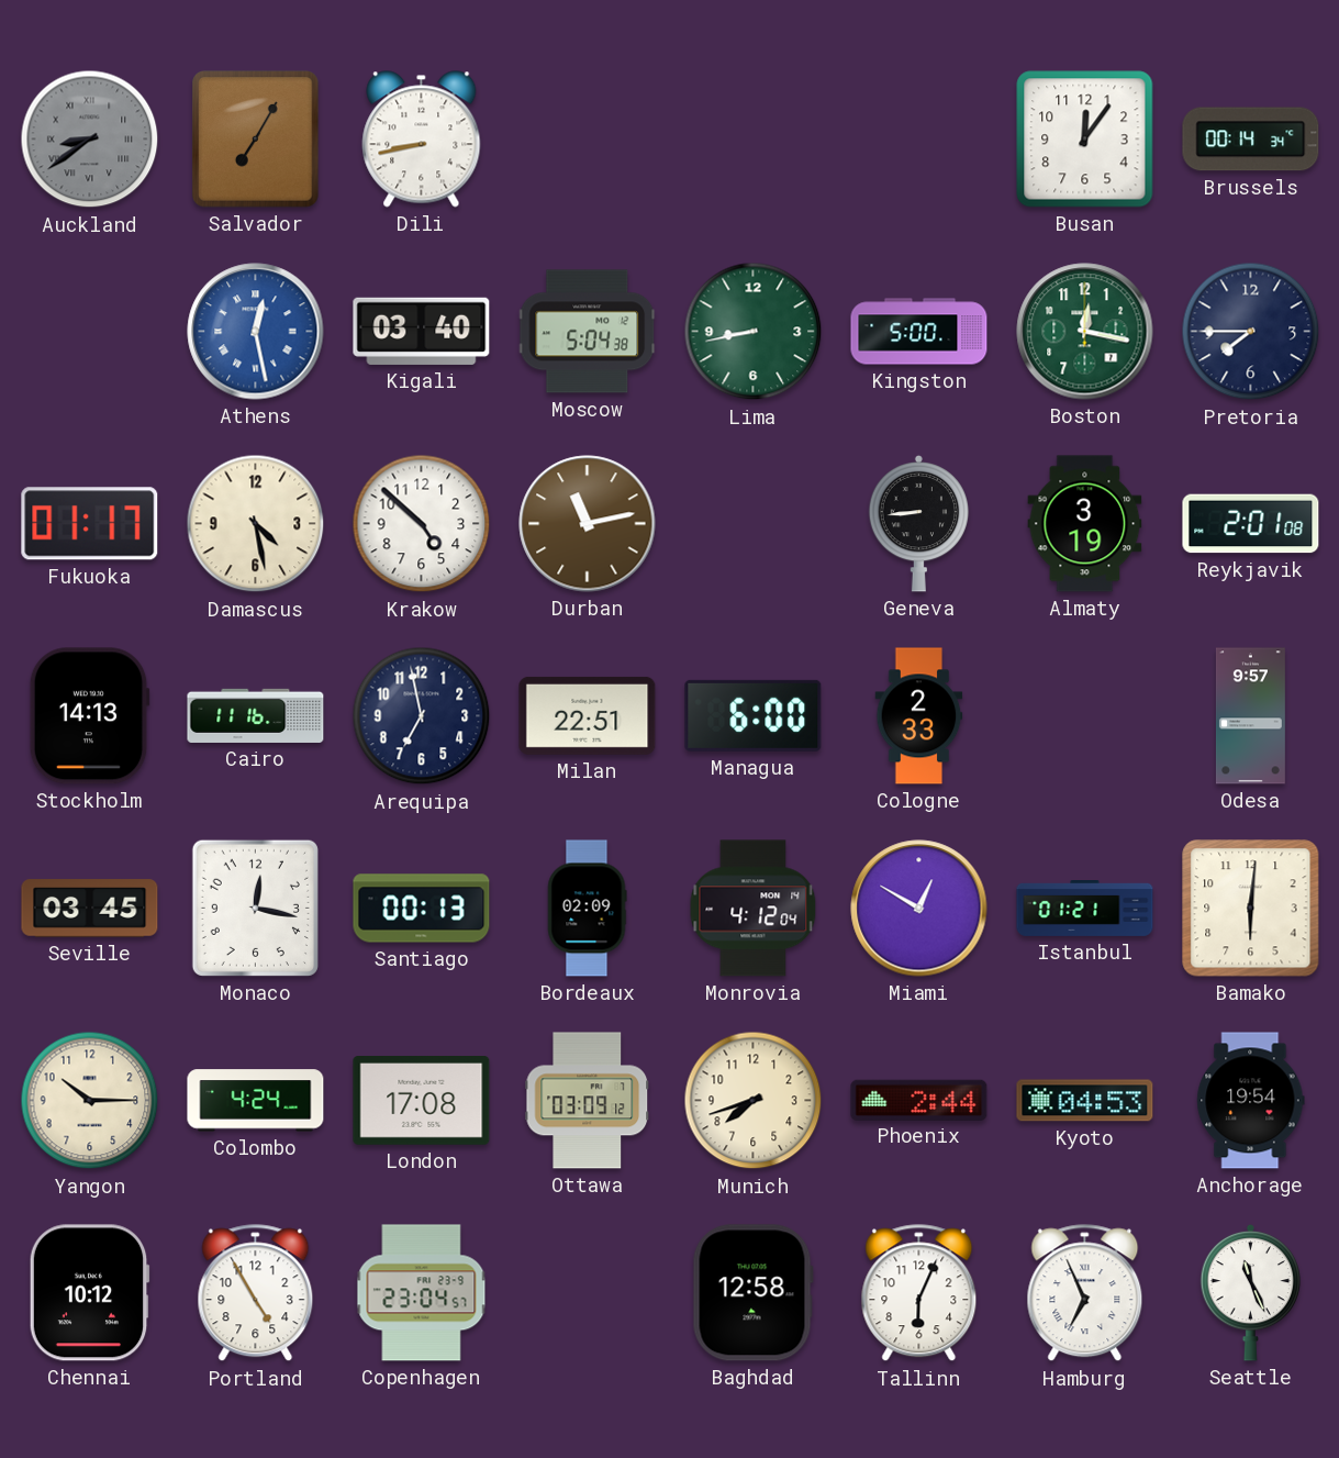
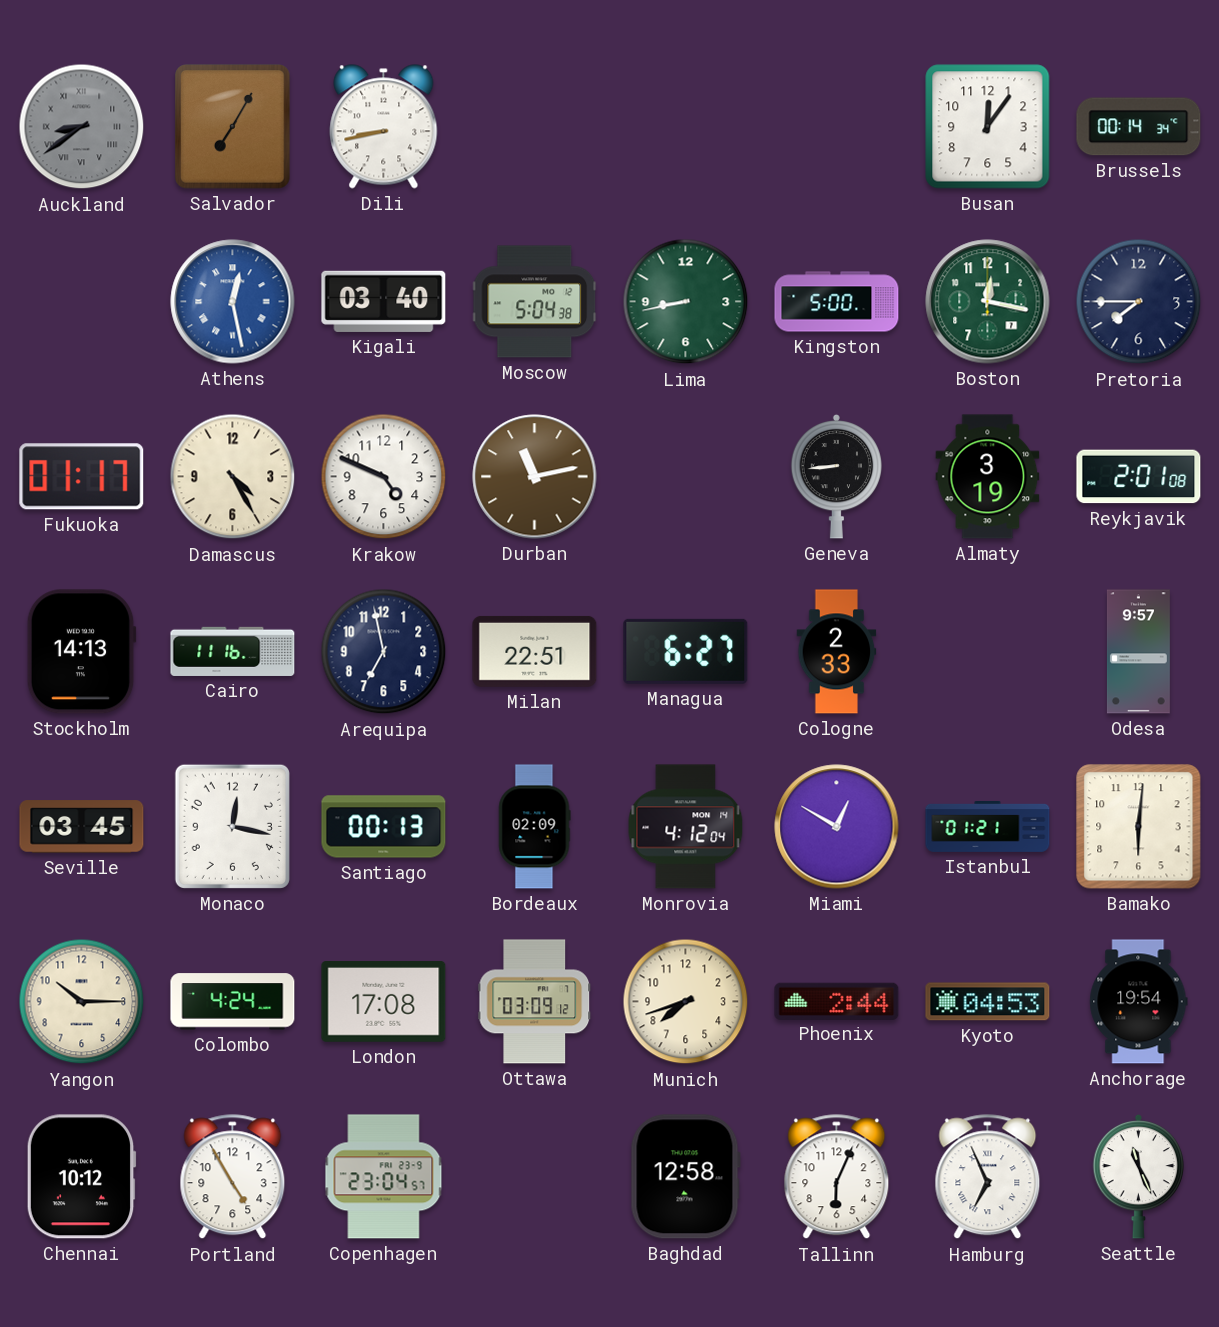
Damascus: 4:28 -> 4:25
Krakow: 4:52 -> 4:49
Managua: 6:00 -> 6:27
